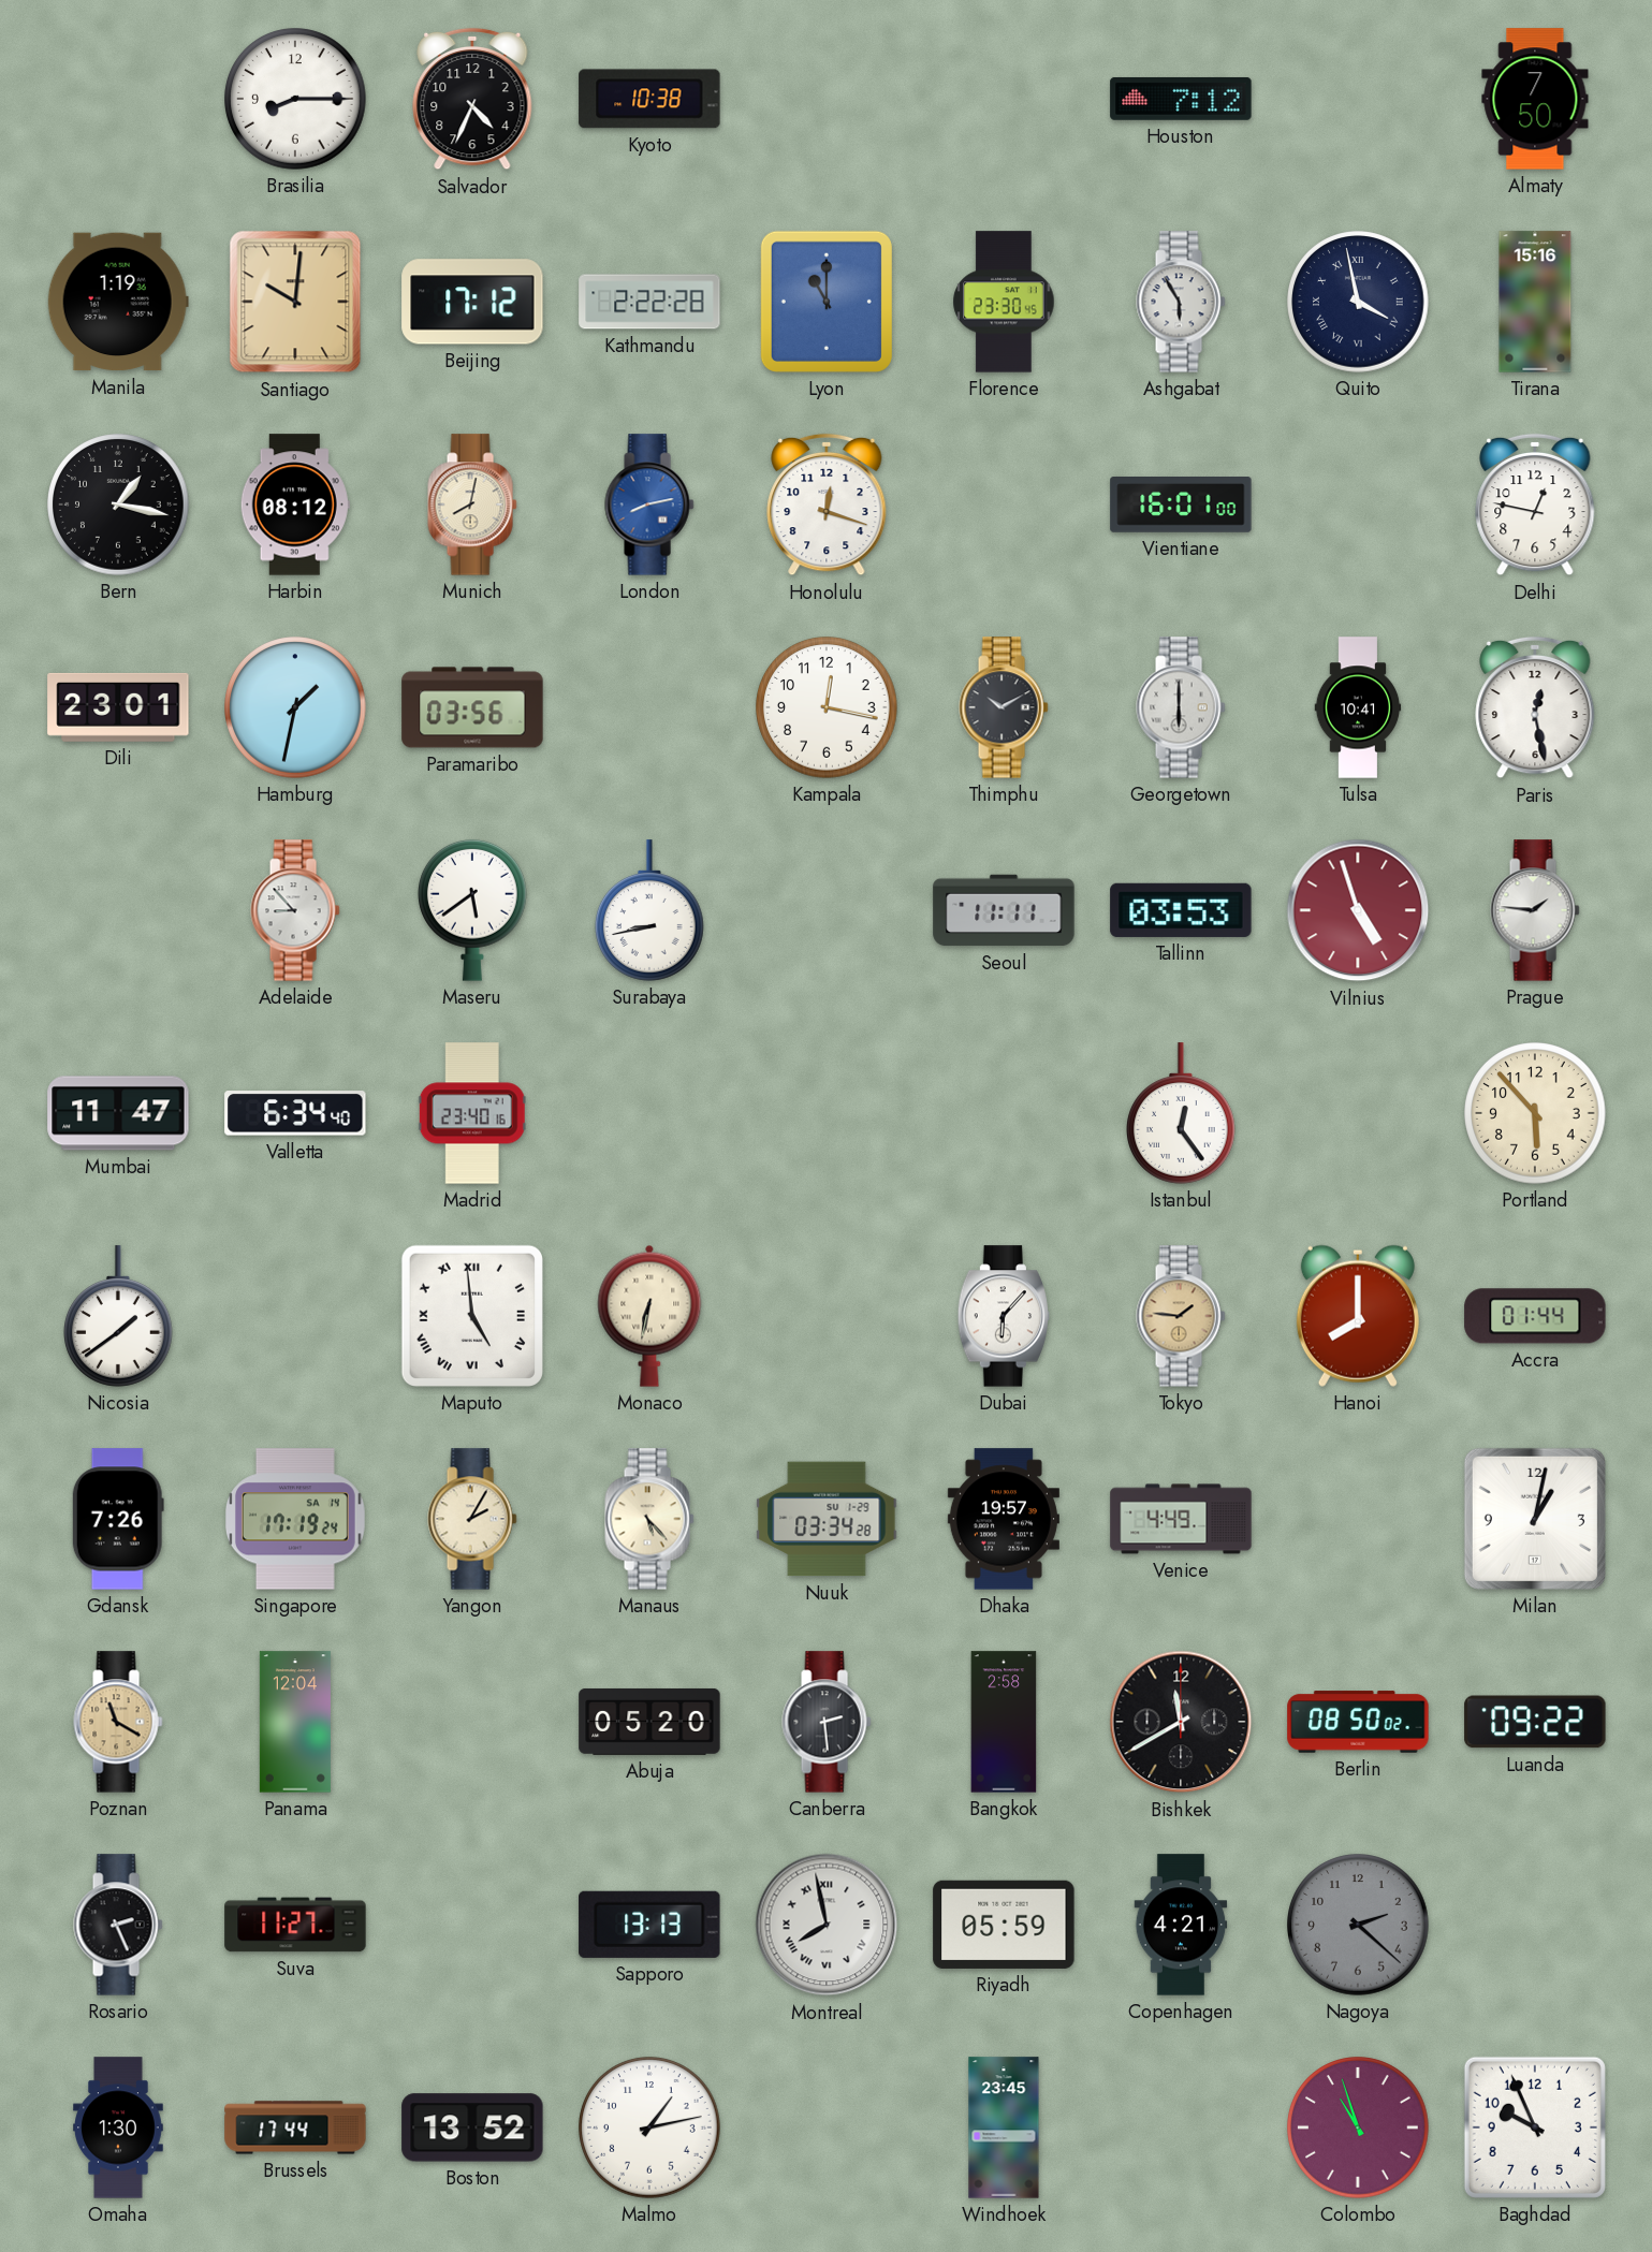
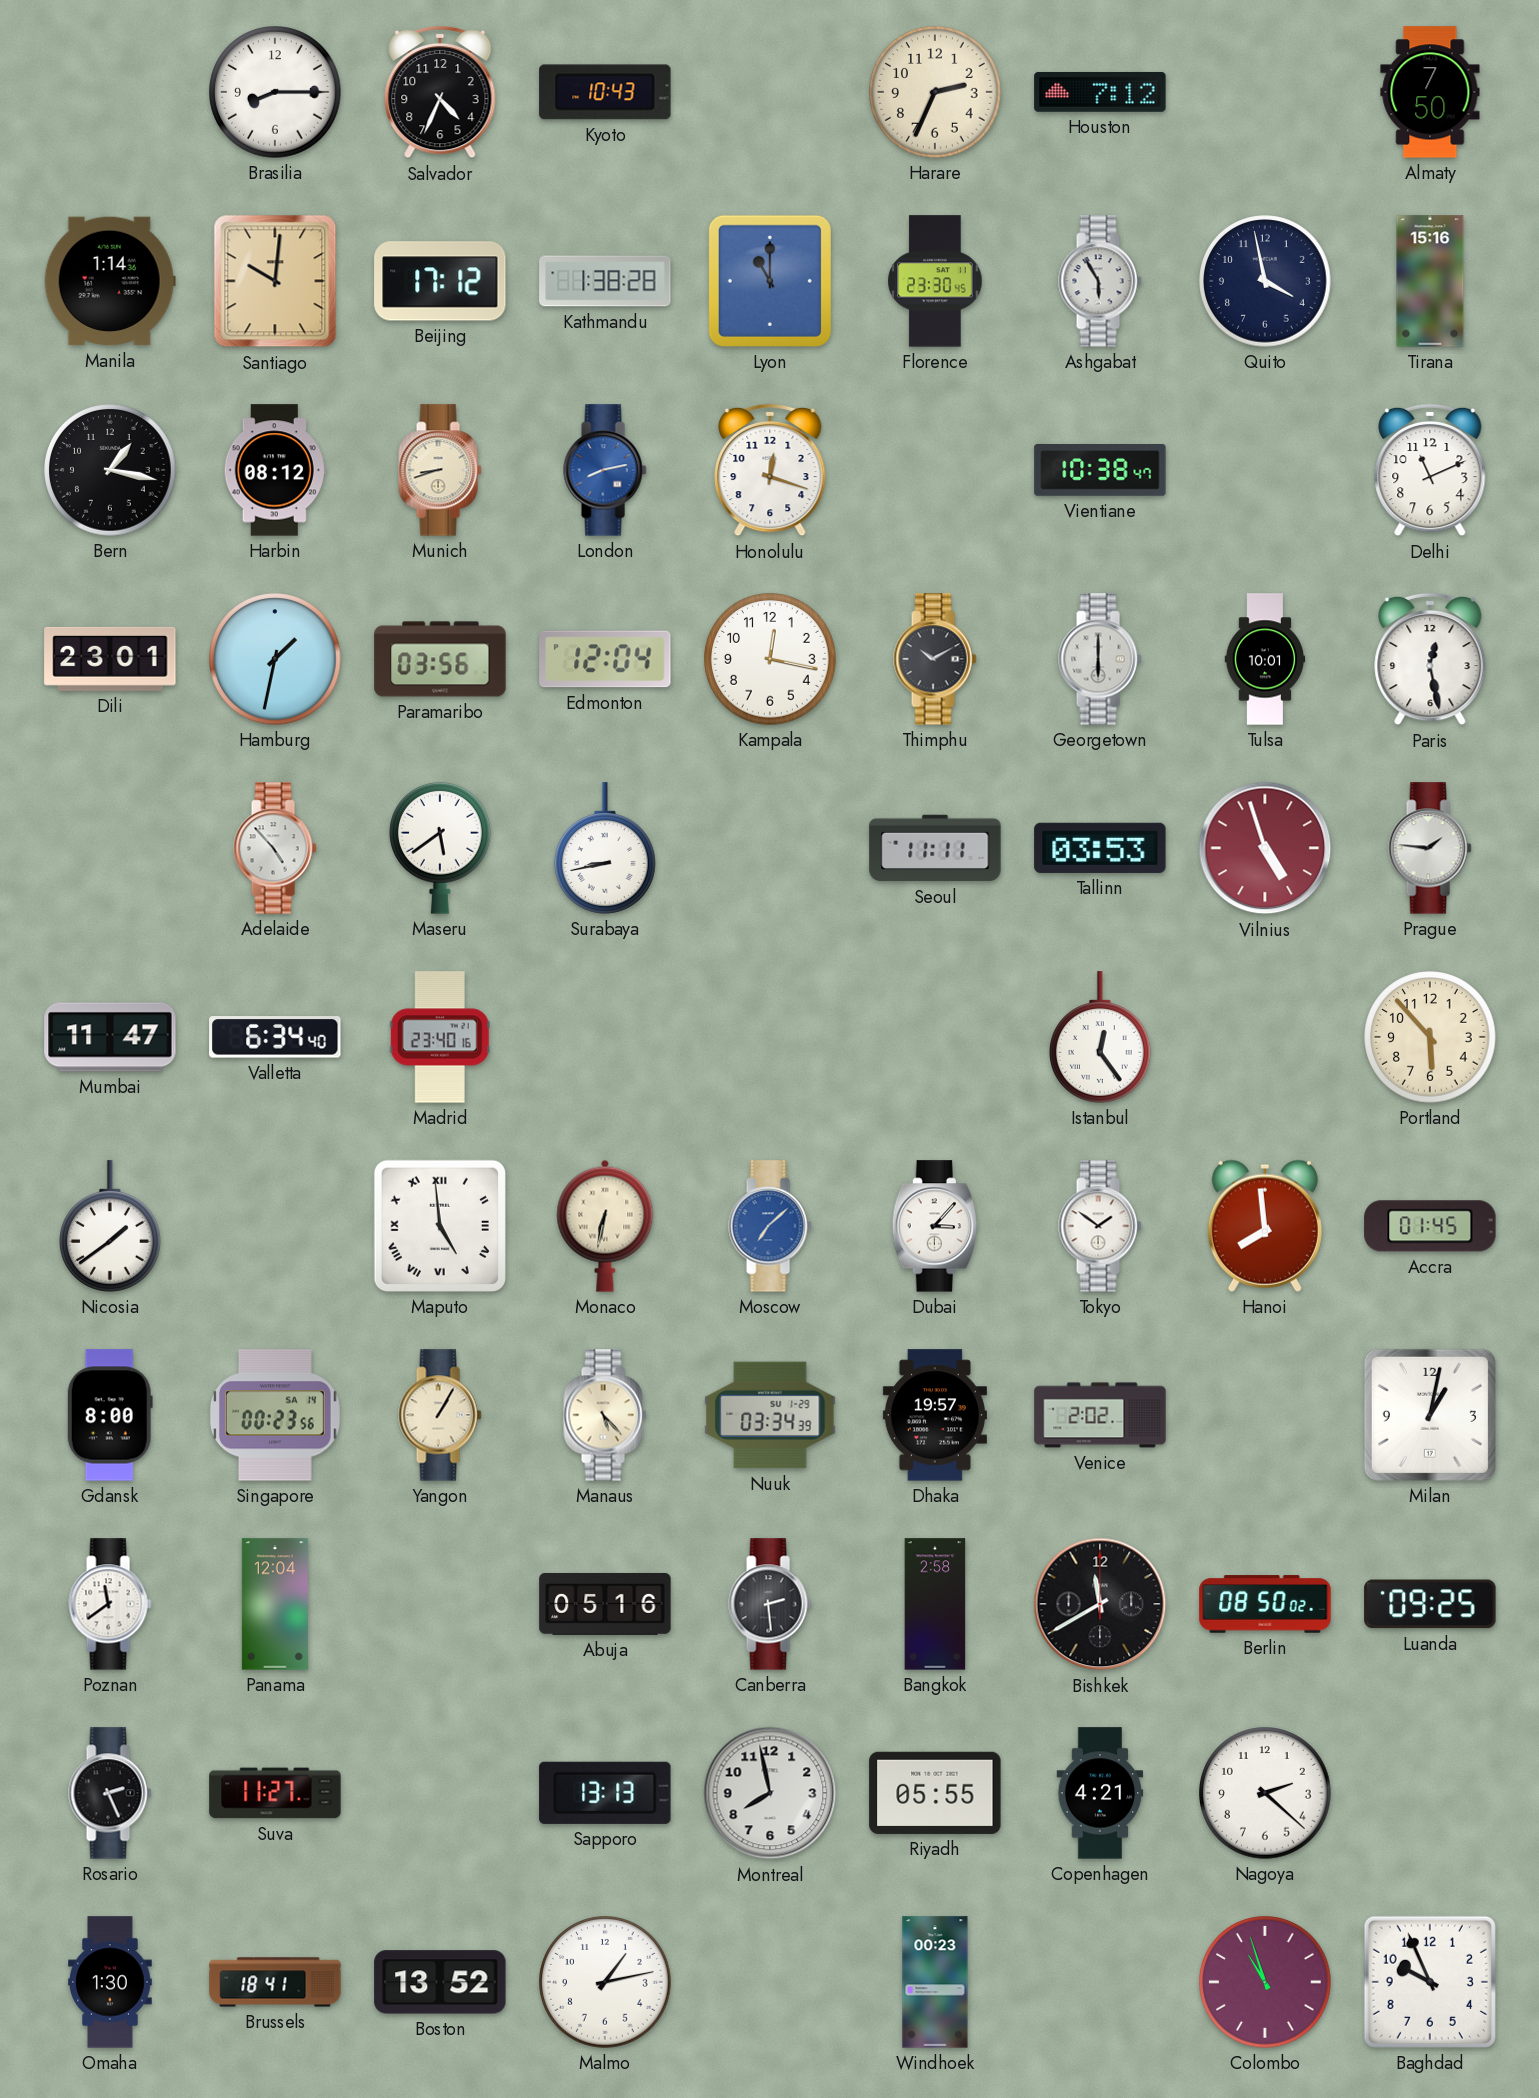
Kyoto: 10:38 -> 10:43
Harare: none -> 2:34
Manila: 1:19 -> 1:14
Kathmandu: 2:22 -> 1:38
Quito numerals: Roman -> Arabic
Munich: 8:02 -> 8:42
Vientiane: 16:01 -> 10:38
Delhi: 12:47 -> 11:11
Edmonton: none -> 12:04
Tulsa: 10:41 -> 10:01
Adelaide: 8:53 -> 4:53
Moscow: none -> 7:08
Dubai: 6:07 -> 3:07
Tokyo: 1:46 -> 1:51
Tokyo dial: champagne -> white
Hanoi: 8:00 -> 7:59
Accra: 01:44 -> 01:45
Gdansk: 7:26 -> 8:00
Singapore: 17:19 -> 00:23
Yangon: 2:05 -> 1:05
Nuuk: 03:34:28 -> 03:34:39
Venice: 4:49 -> 2:02
Poznan: 11:20 -> 11:39
Poznan dial: champagne -> white
Abuja: 05:20 -> 05:16
Luanda: 09:22 -> 09:25
Montreal numerals: Roman -> Arabic
Riyadh: 05:59 -> 05:55
Nagoya dial: grey -> white
Brussels: 17:44 -> 18:41
Windhoek: 23:45 -> 00:23
